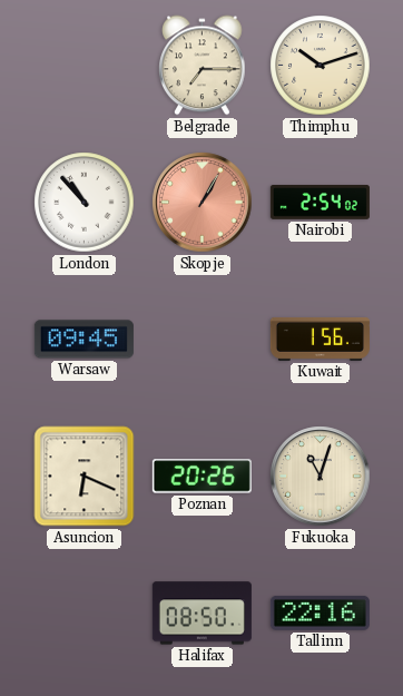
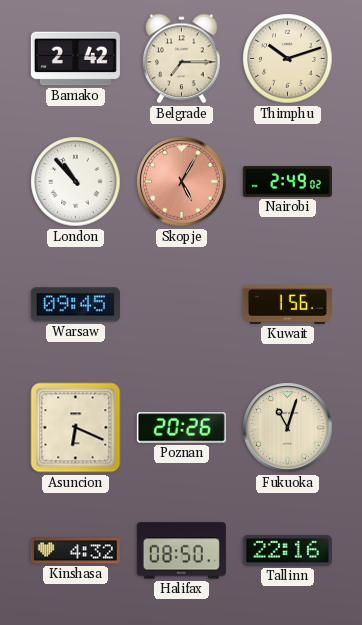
Bamako: none -> 2:42
Skopje: 1:05 -> 5:05
Nairobi: 2:54 -> 2:49
Kinshasa: none -> 4:32
